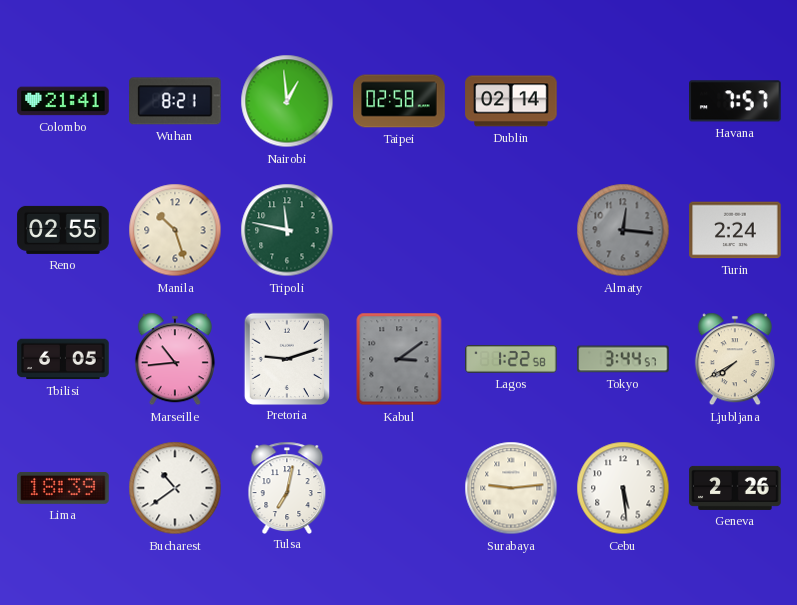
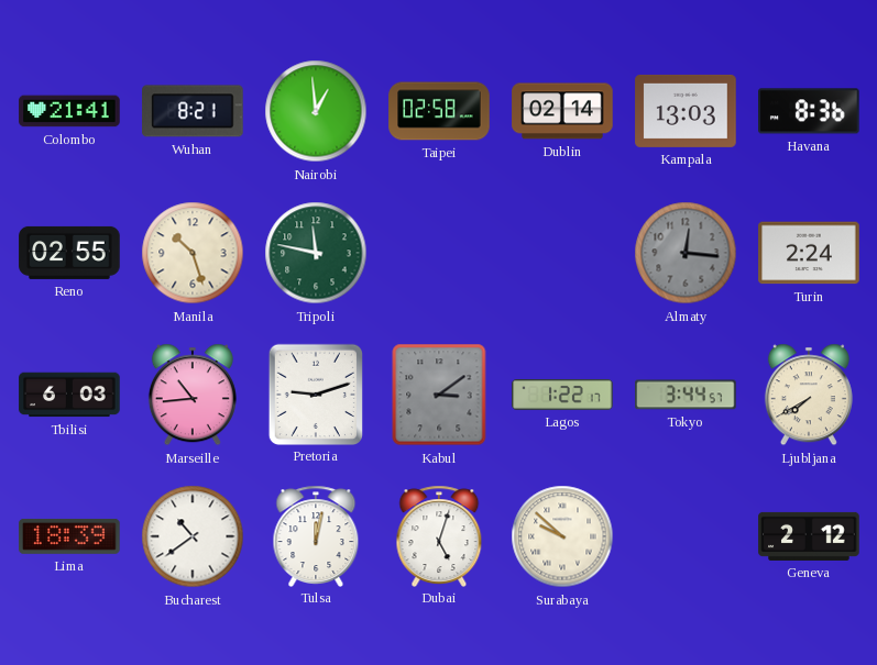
Kampala: none -> 13:03
Havana: 7:57 -> 8:36
Tbilisi: 6:05 -> 6:03
Lagos: 1:22:58 -> 1:22:17
Tulsa: 7:02 -> 12:02
Dubai: none -> 5:03
Surabaya: 9:14 -> 9:52
Cebu: 5:29 -> none
Geneva: 2:26 -> 2:12
